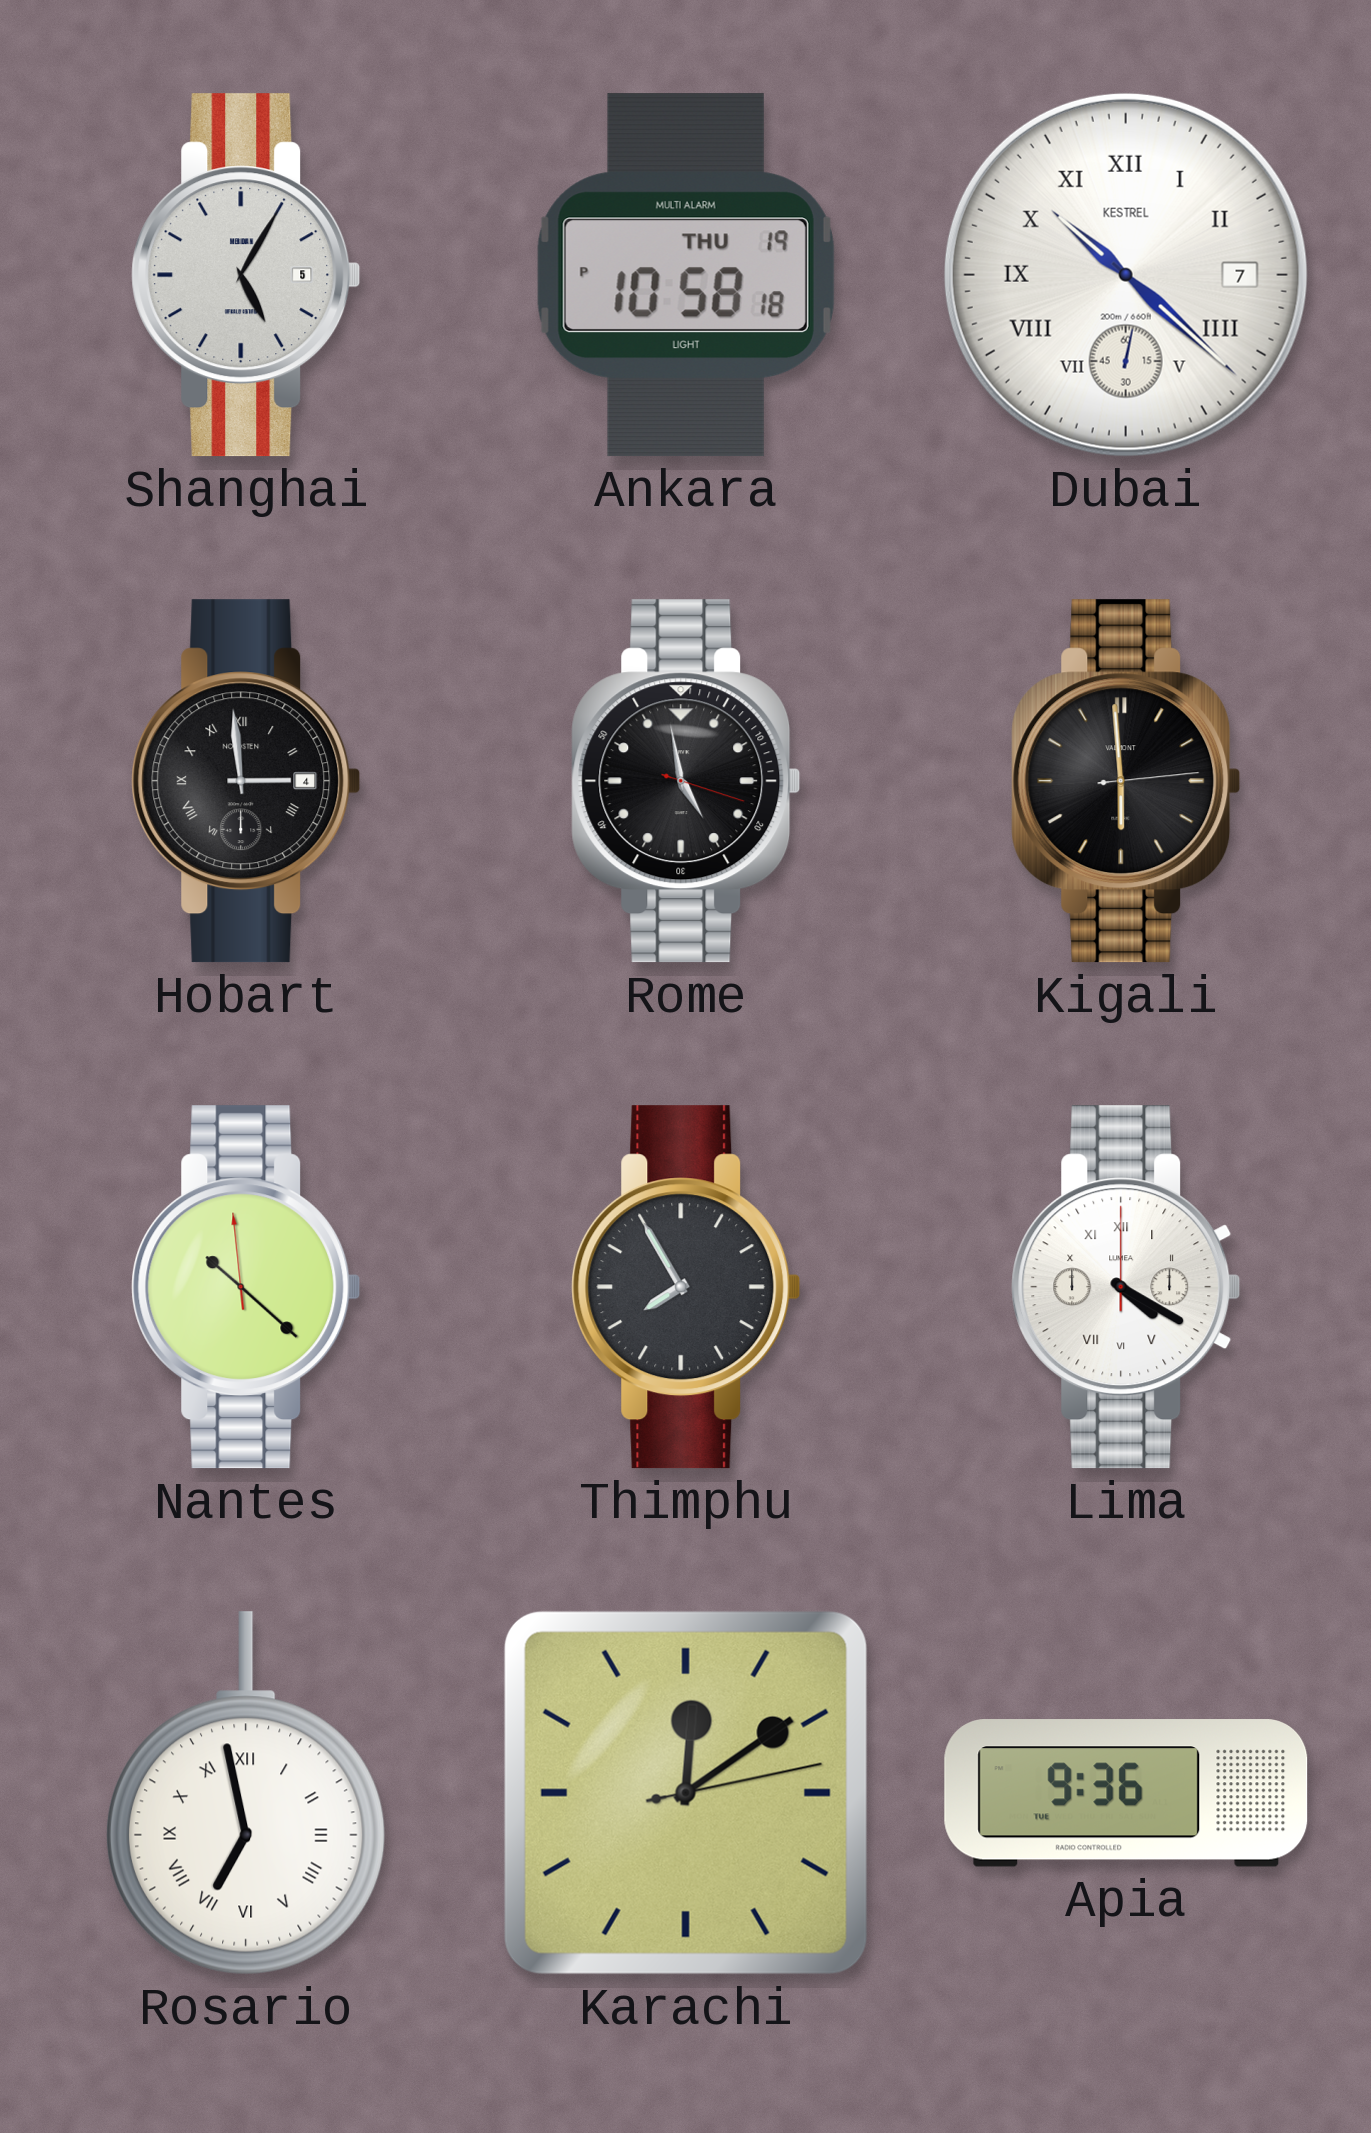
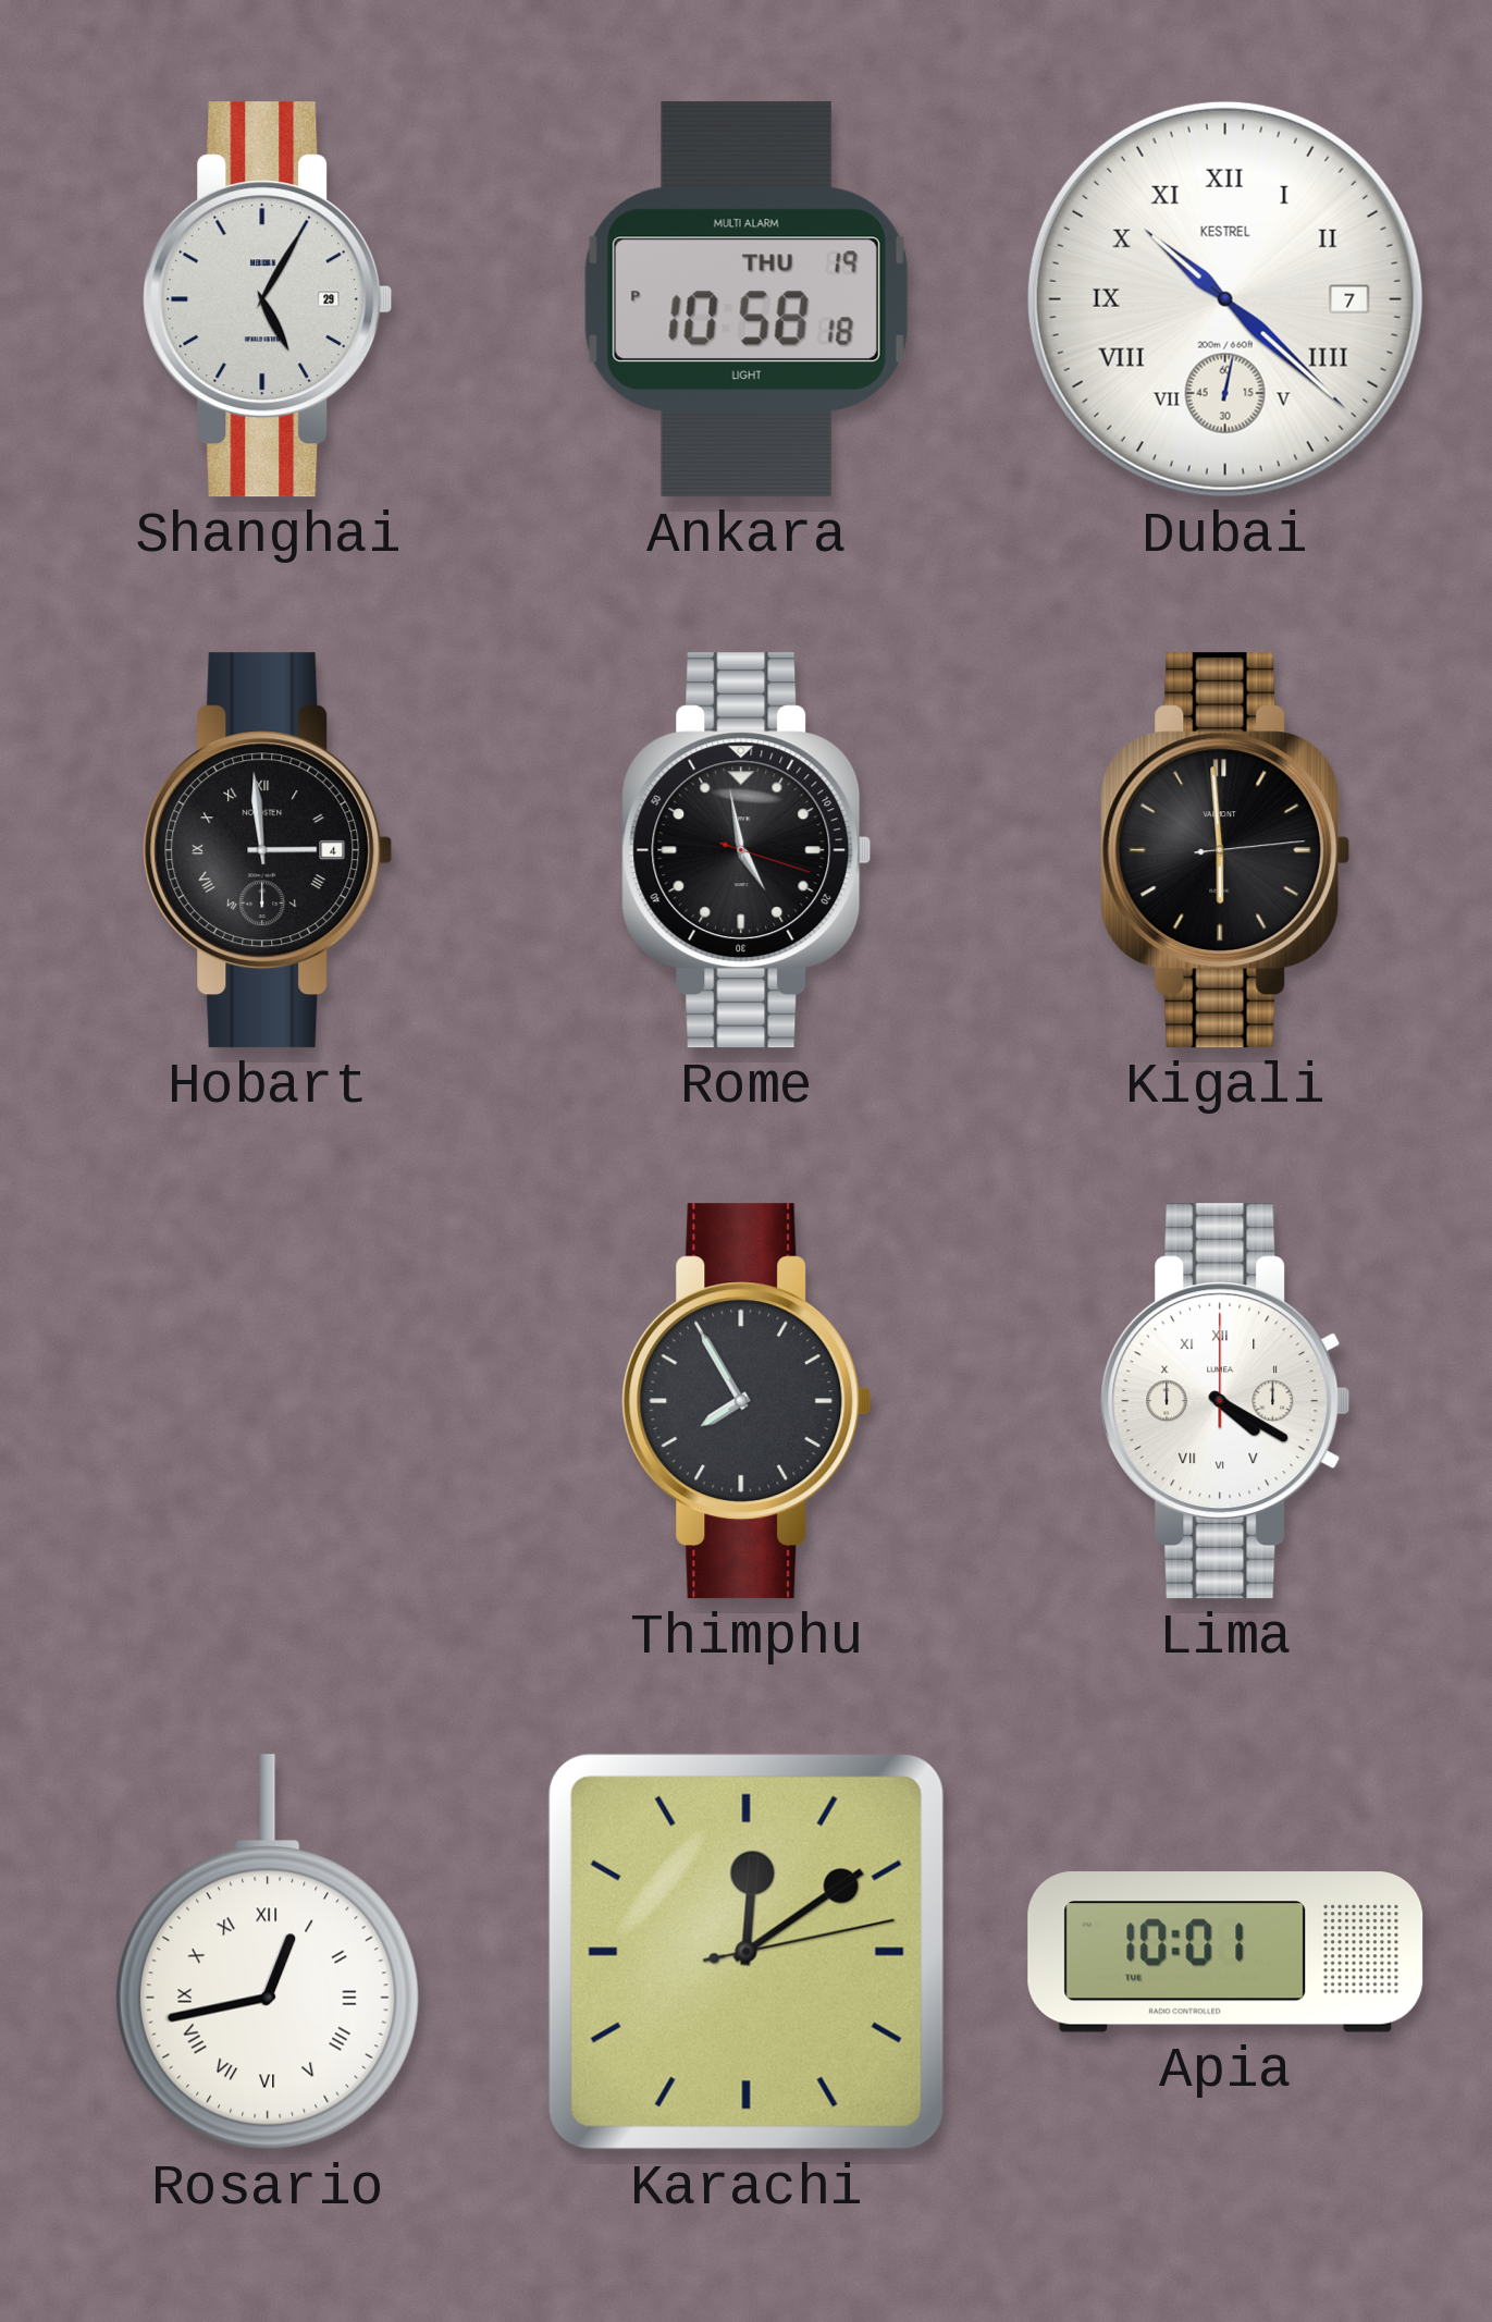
Shanghai date: 5 -> 29
Nantes: 10:21 -> none
Rosario: 6:58 -> 12:43
Apia: 9:36 -> 10:01
